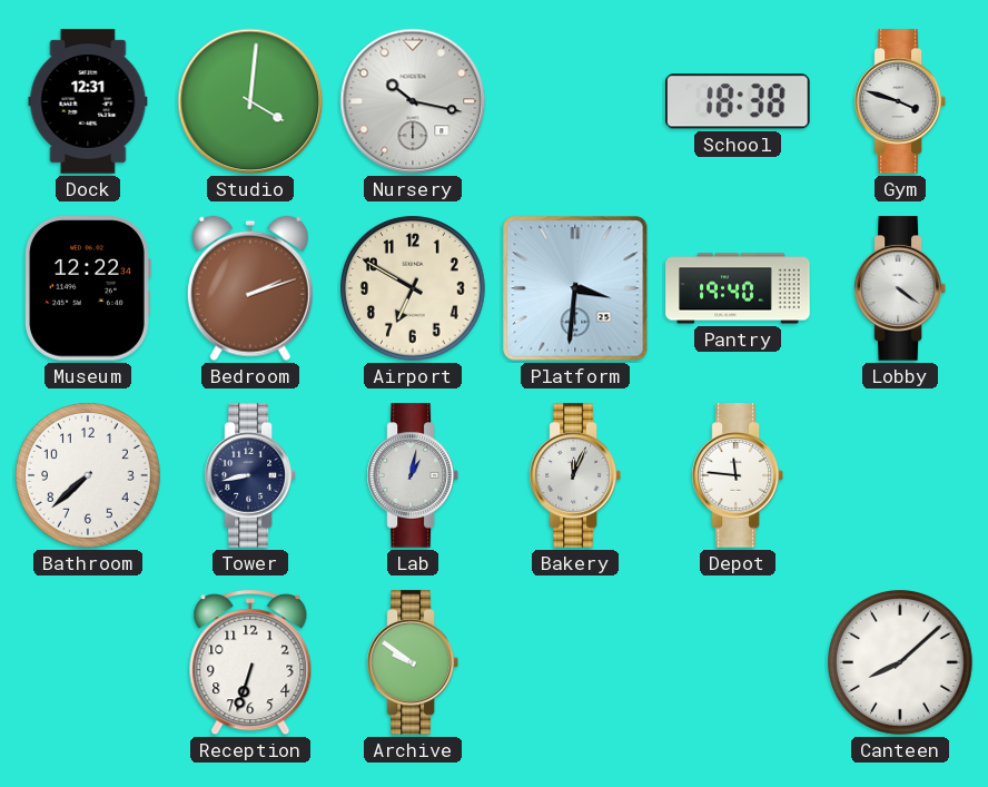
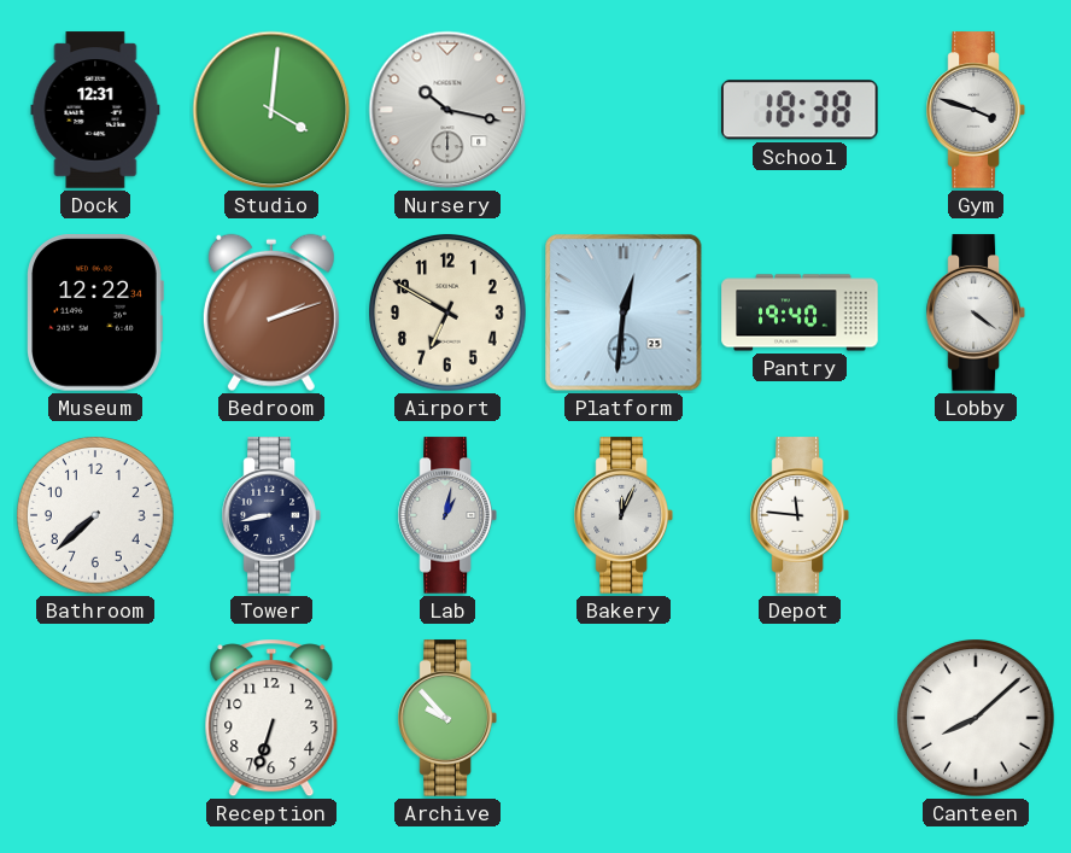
Platform: 3:31 -> 12:31
Archive: 9:51 -> 9:53
